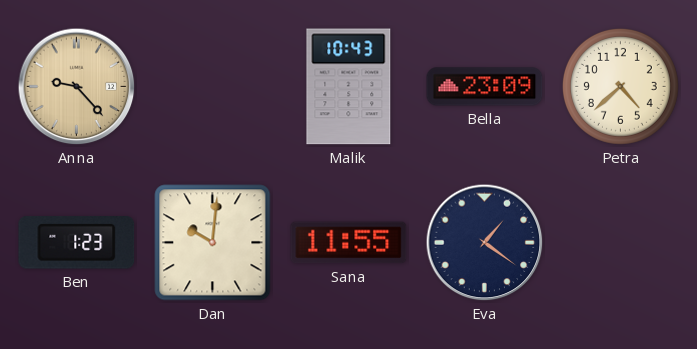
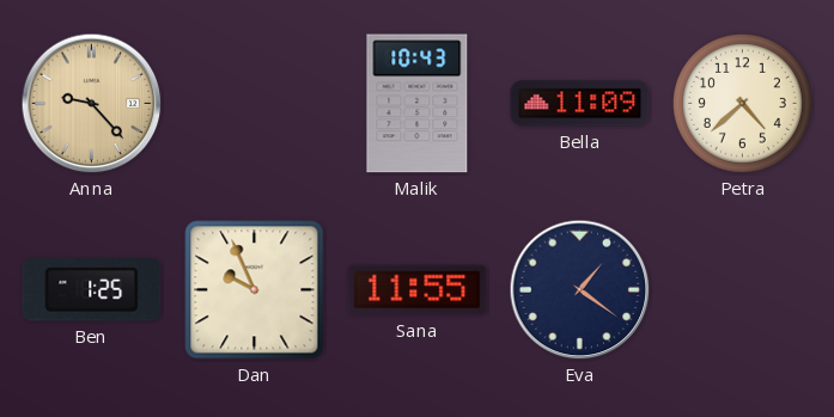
Bella: 23:09 -> 11:09
Ben: 1:23 -> 1:25
Dan: 10:01 -> 9:56
